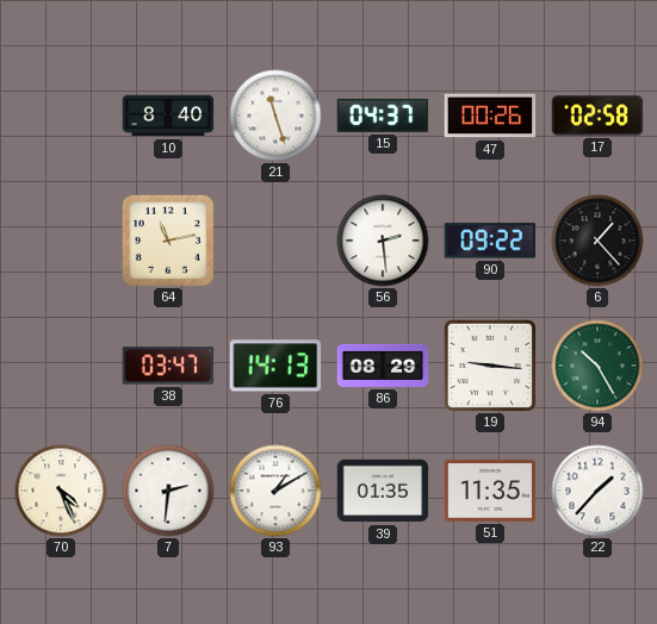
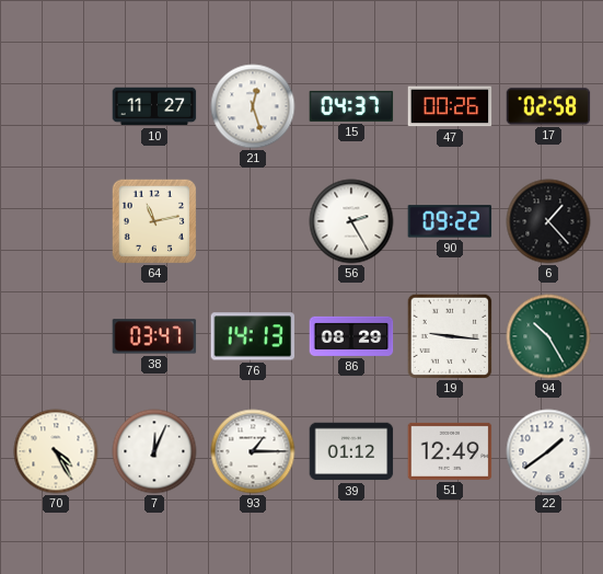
10: 8:40 -> 11:27
21: 11:27 -> 12:27
56: 2:29 -> 2:25
70: 4:26 -> 4:25
7: 2:31 -> 12:04
93: 1:10 -> 1:15
39: 01:35 -> 01:12
51: 11:35 -> 12:49
22: 1:37 -> 1:39
